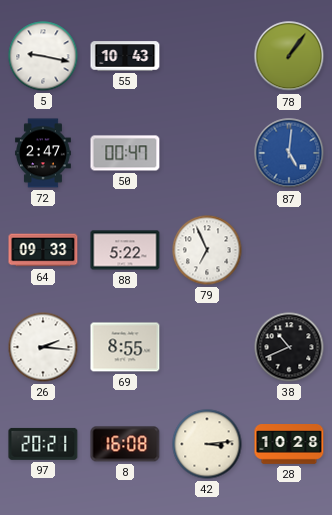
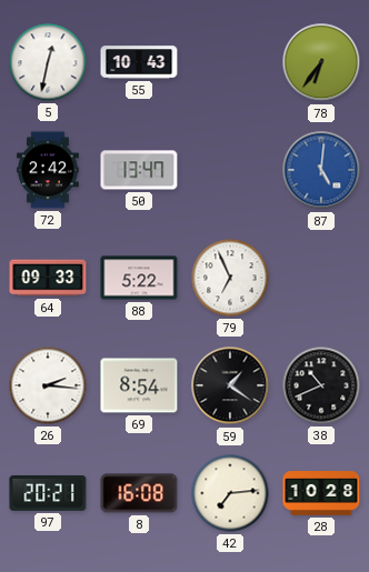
5: 9:17 -> 12:32
78: 1:06 -> 6:36
72: 2:47 -> 2:42
50: 00:47 -> 13:47
69: 8:55 -> 8:54
59: none -> 1:21
42: 3:14 -> 7:14
